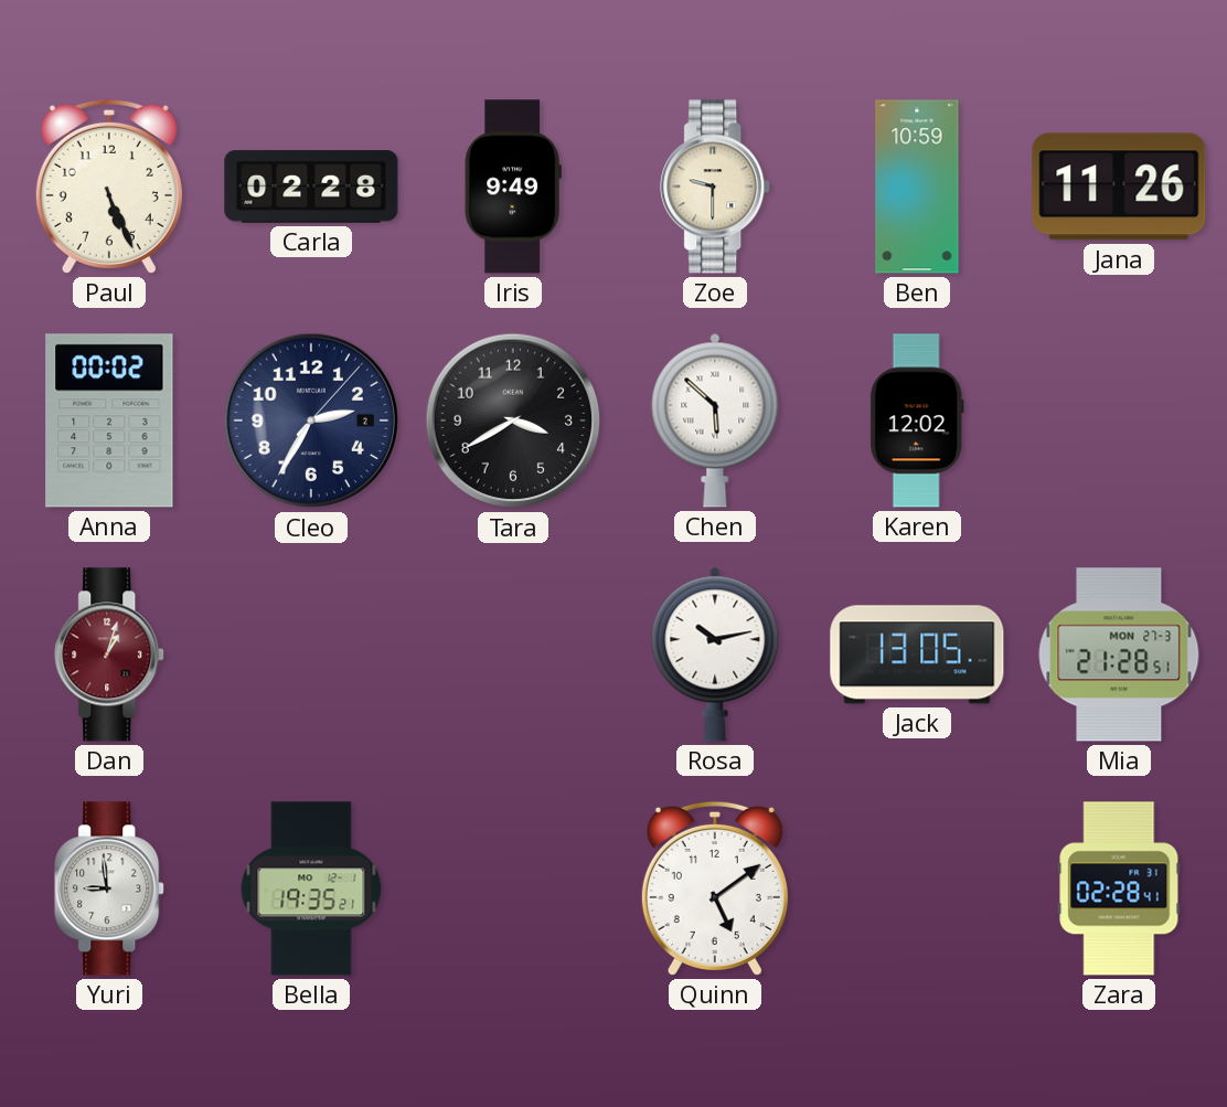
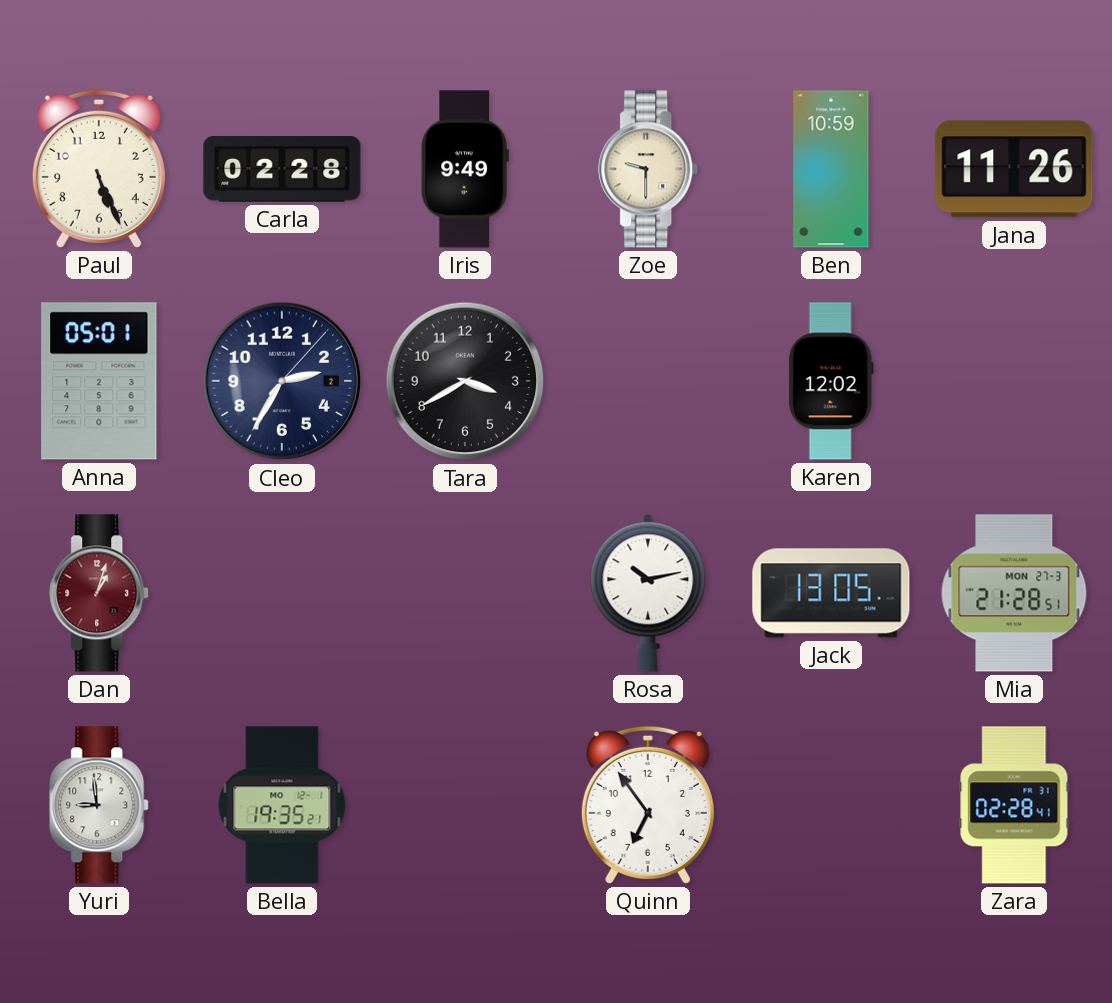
Anna: 00:02 -> 05:01
Chen: 5:52 -> none
Quinn: 5:09 -> 6:54
